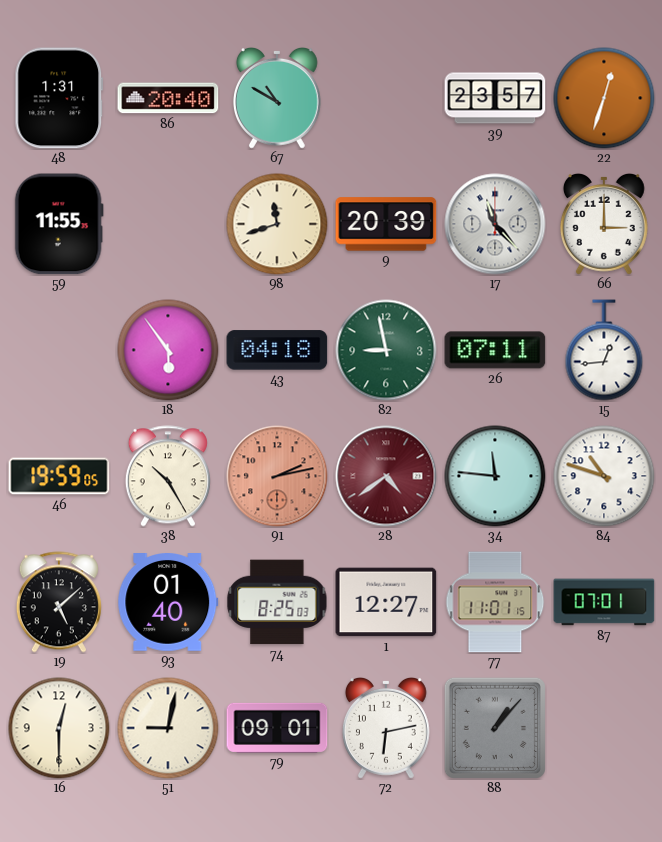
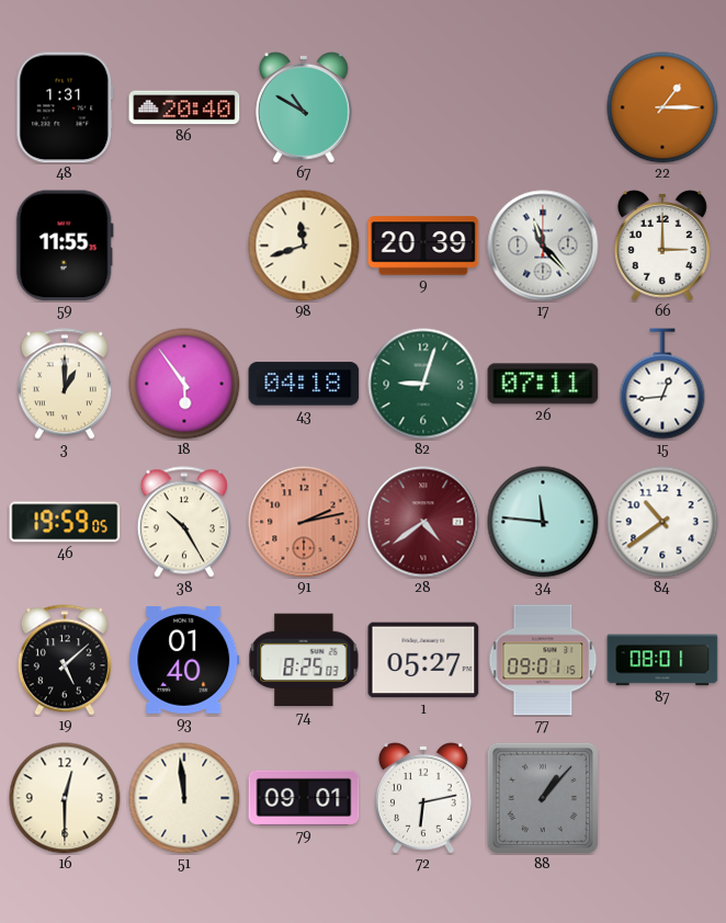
39: 23:57 -> none
22: 12:33 -> 1:15
3: none -> 1:00
82: 8:58 -> 9:03
84: 10:48 -> 10:39
1: 12:27 -> 05:27
77: 11:01 -> 09:01
87: 07:01 -> 08:01
51: 9:02 -> 11:59
